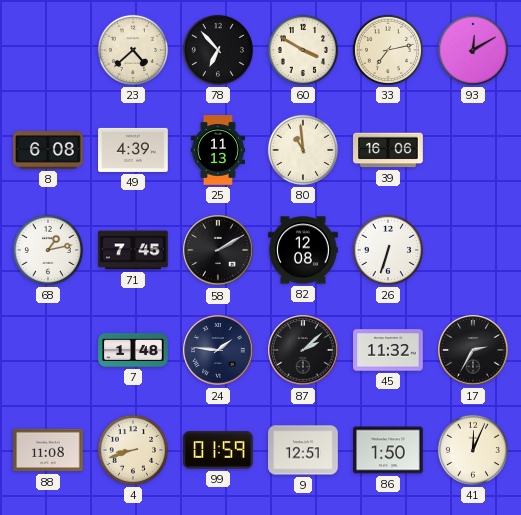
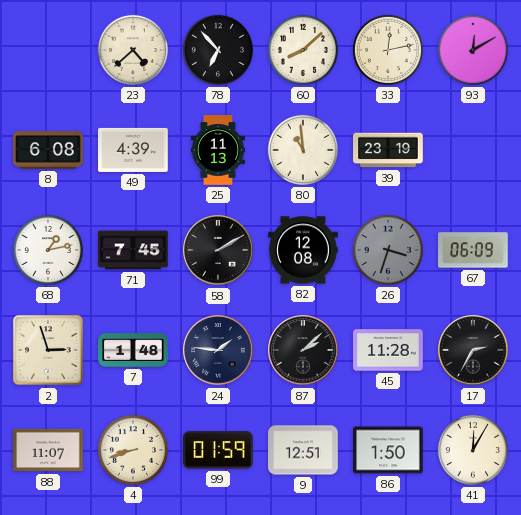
60: 3:50 -> 8:08
33: 7:13 -> 12:13
39: 16:06 -> 23:19
26: 6:33 -> 3:33
26 dial: white -> grey
67: none -> 06:09
2: none -> 2:57
45: 11:32 -> 11:28
88: 11:08 -> 11:07
41: 12:04 -> 12:05
